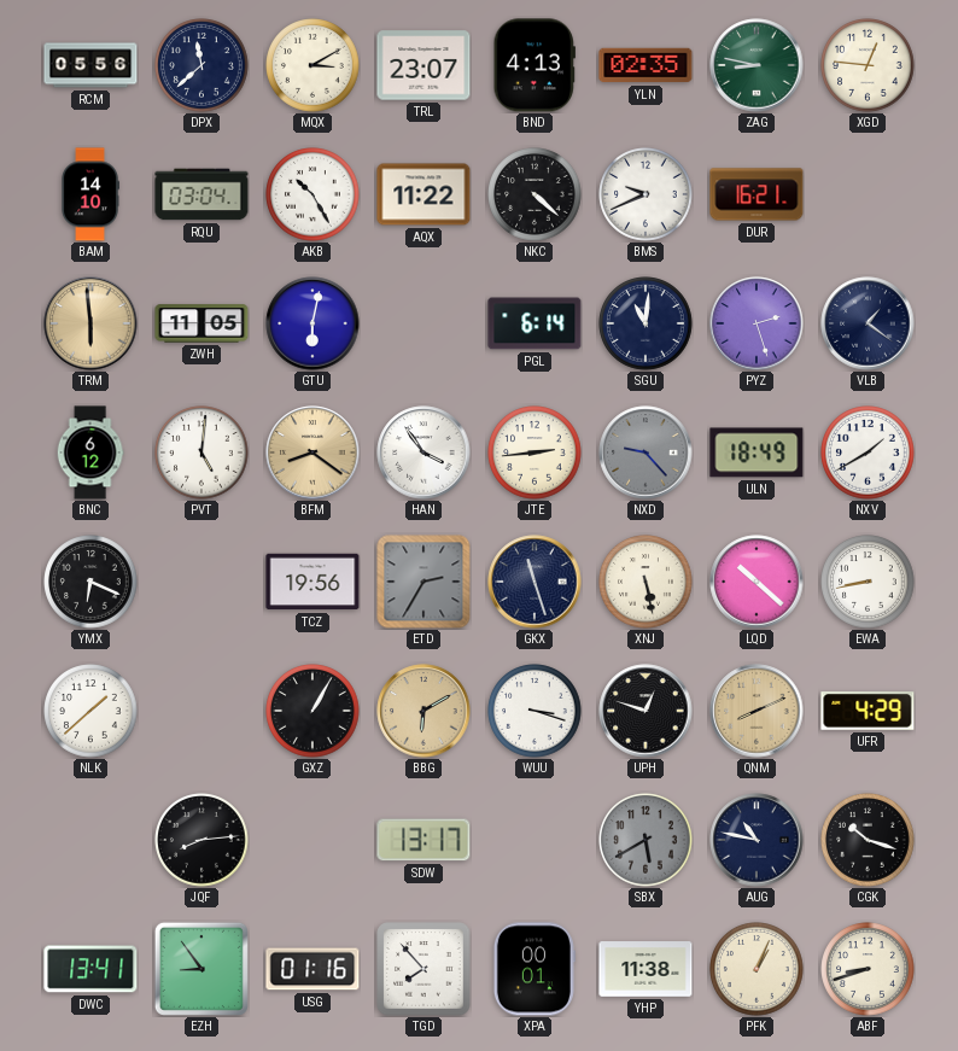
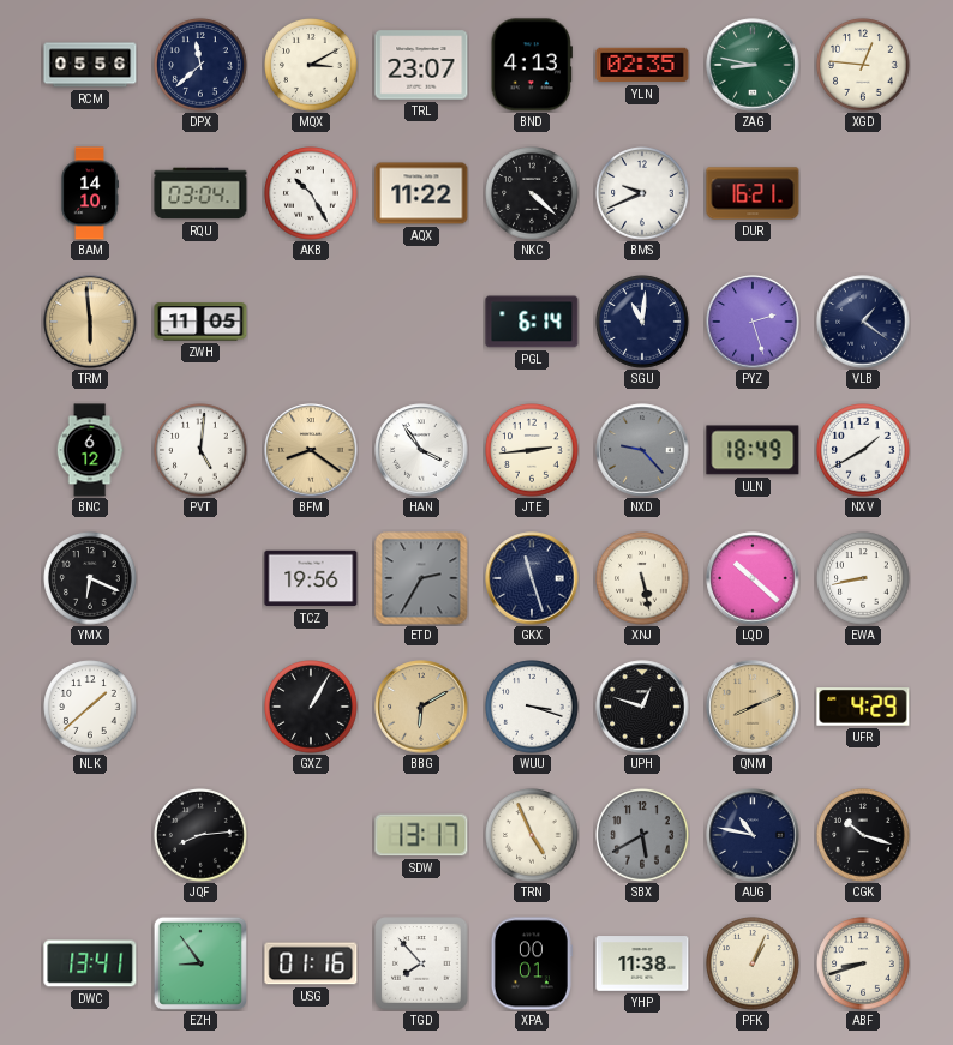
GTU: 6:02 -> none
TRN: none -> 4:56
